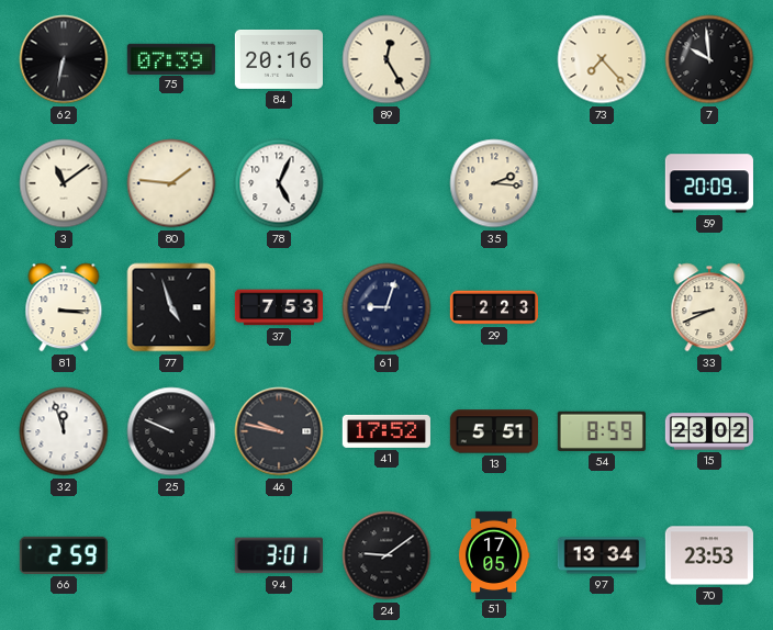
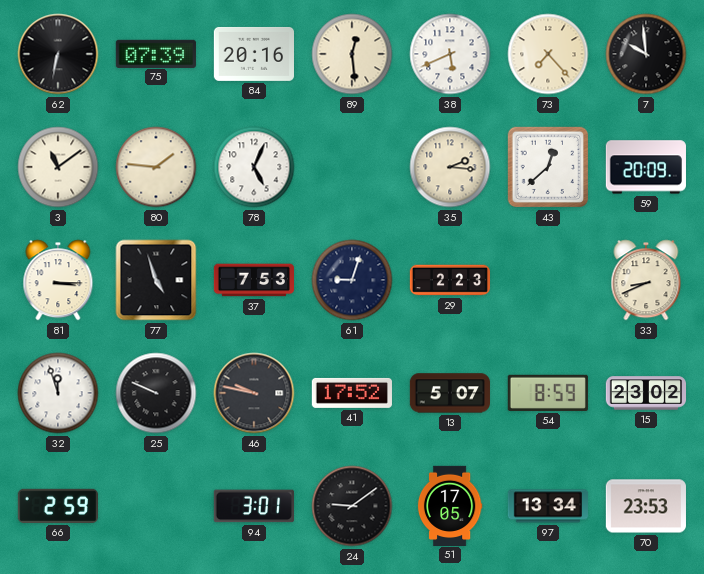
89: 12:25 -> 12:29
38: none -> 5:41
43: none -> 12:38
13: 5:51 -> 5:07
